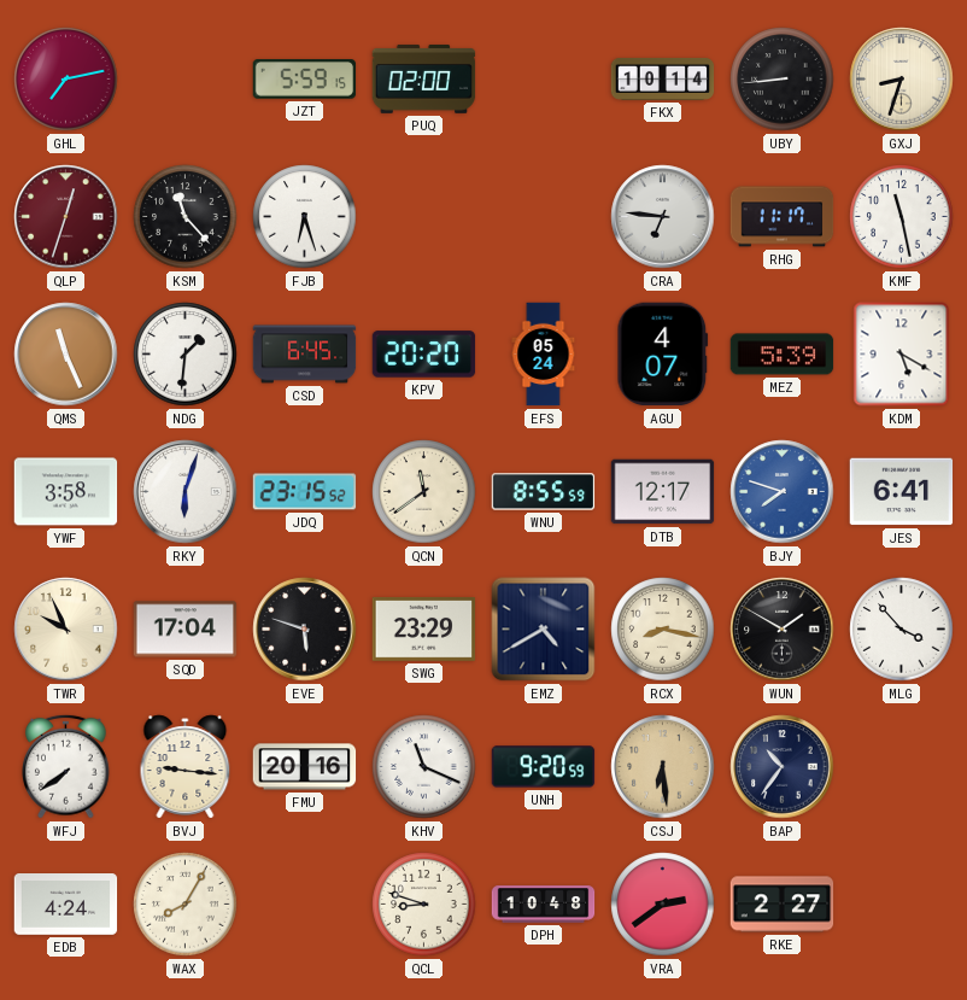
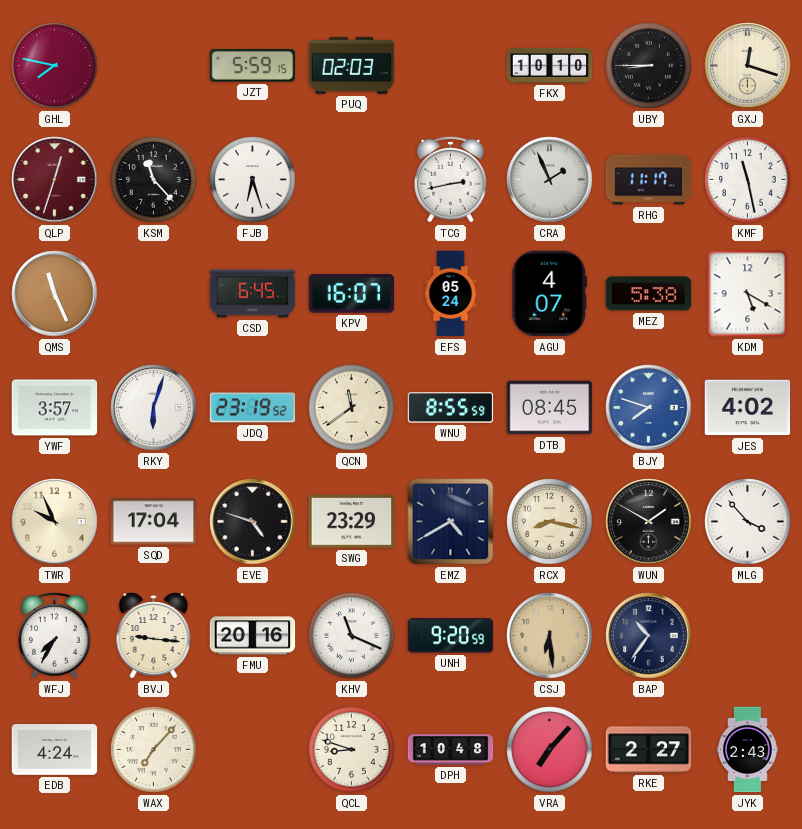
GHL: 7:13 -> 7:47
PUQ: 02:00 -> 02:03
FKX: 10:14 -> 10:10
UBY: 8:44 -> 8:45
GXJ: 8:33 -> 12:18
TCG: none -> 2:43
CRA: 6:46 -> 1:56
NDG: 1:31 -> none
KPV: 20:20 -> 16:07
MEZ: 5:39 -> 5:38
YWF: 3:58 -> 3:57
JDQ: 23:15 -> 23:19
DTB: 12:17 -> 08:45
JES: 6:41 -> 4:02
EVE: 5:48 -> 4:48
WFJ: 7:39 -> 7:35
WAX: 8:05 -> 7:07
VRA: 2:39 -> 7:07
JYK: none -> 2:43
